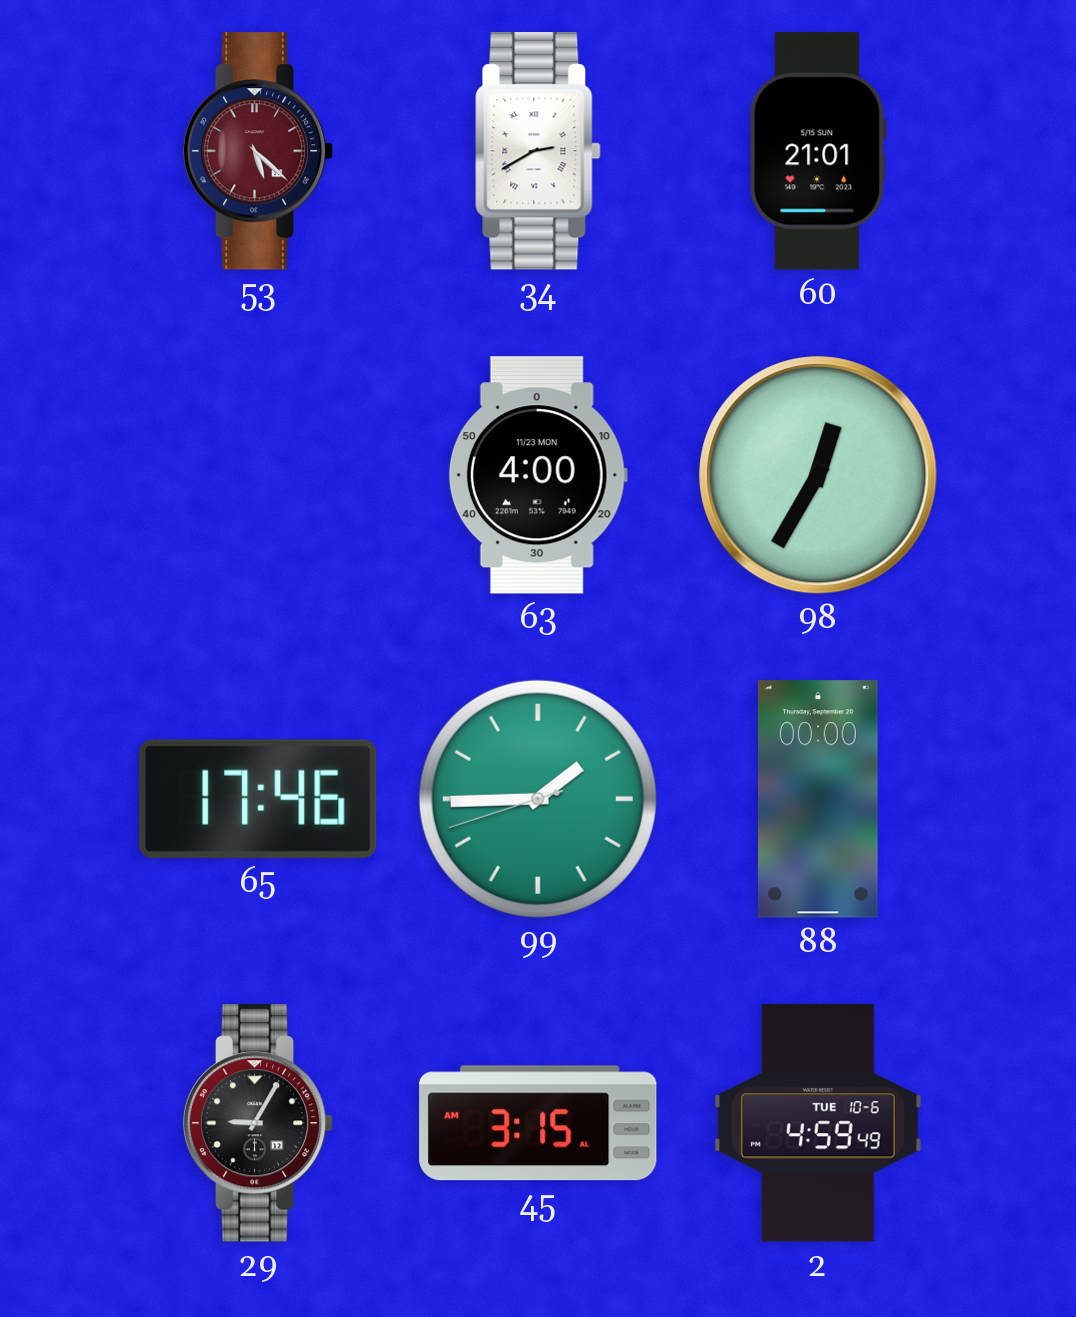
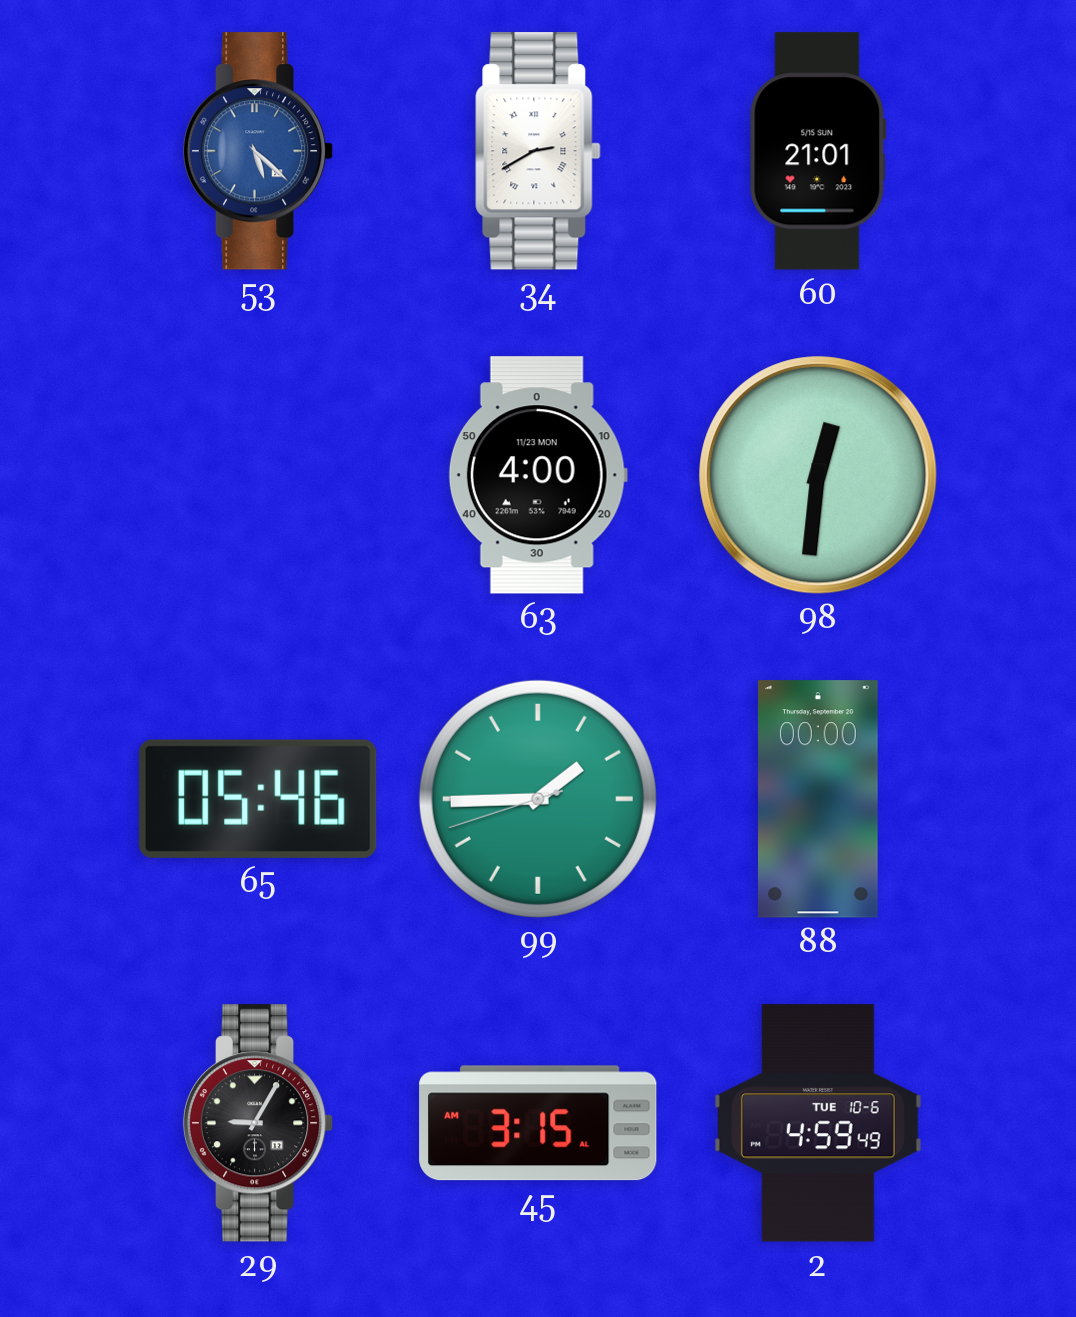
53 dial: burgundy -> blue
98: 12:35 -> 12:31
65: 17:46 -> 05:46
